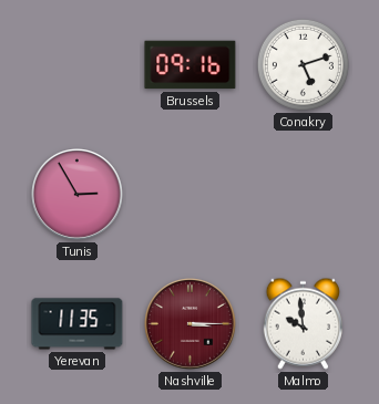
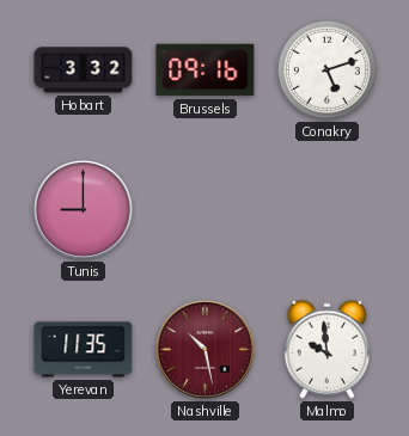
Hobart: none -> 3:32
Tunis: 2:55 -> 9:00
Nashville: 3:15 -> 10:28
